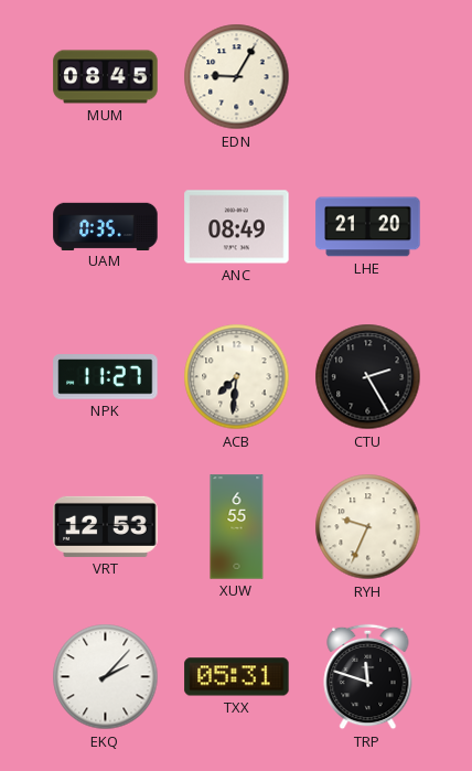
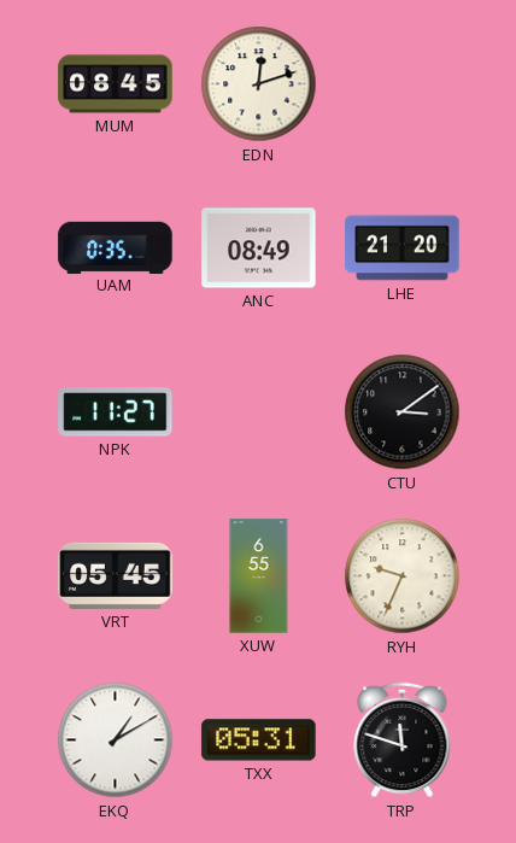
EDN: 9:05 -> 12:12
ACB: 7:31 -> none
CTU: 2:25 -> 3:09
VRT: 12:53 -> 05:45
EKQ: 2:07 -> 1:10
